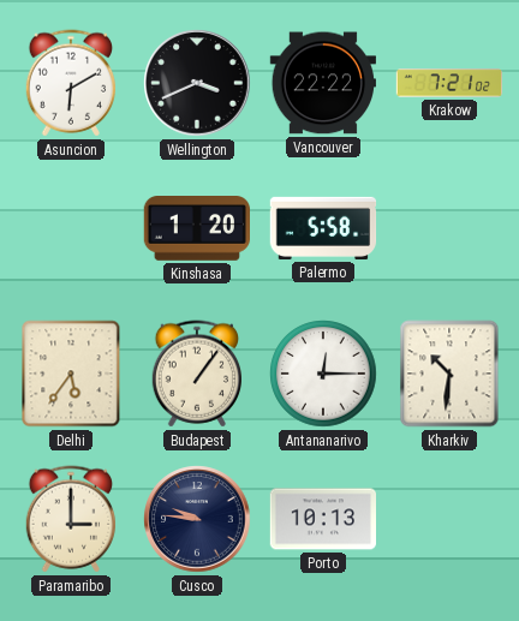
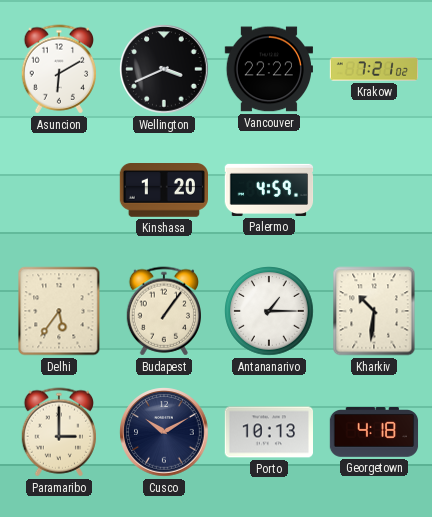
Palermo: 5:58 -> 4:59
Antananarivo: 12:15 -> 1:15
Cusco: 9:46 -> 10:10
Georgetown: none -> 4:18
